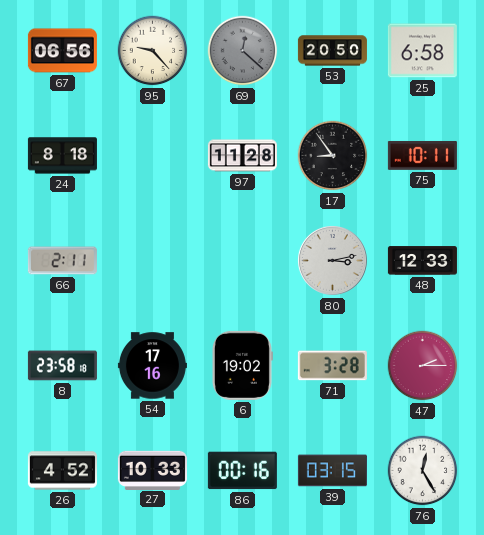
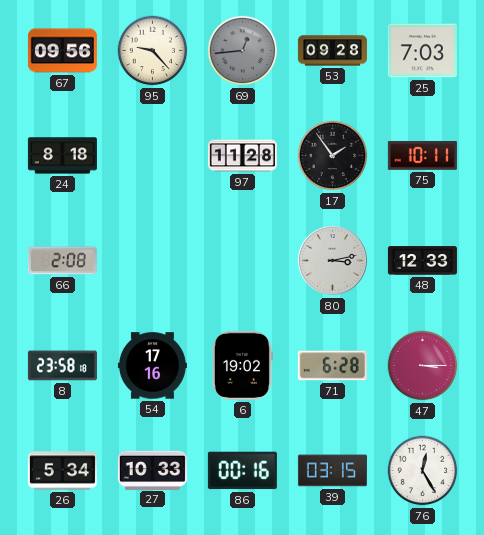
67: 06:56 -> 09:56
69: 12:22 -> 12:44
53: 20:50 -> 09:28
25: 6:58 -> 7:03
17: 8:54 -> 1:54
66: 2:11 -> 2:08
71: 3:28 -> 6:28
47: 2:15 -> 3:15
26: 4:52 -> 5:34
